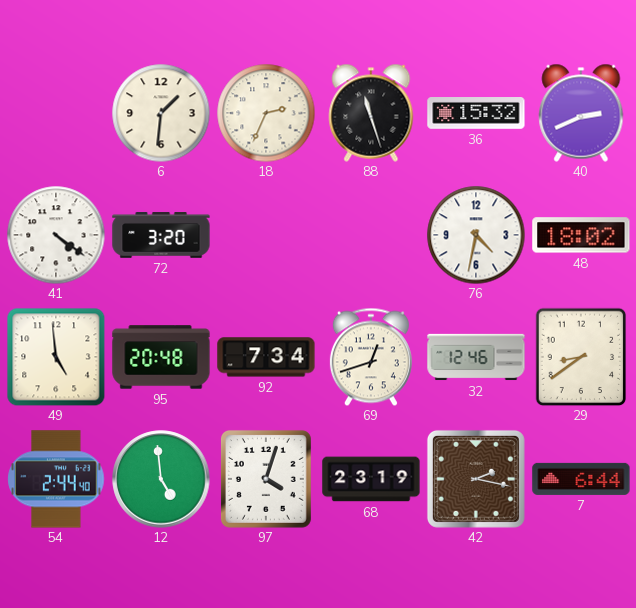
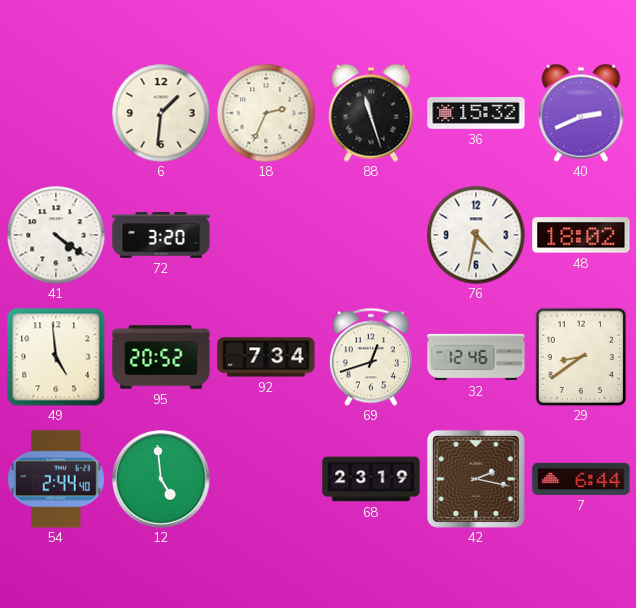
95: 20:48 -> 20:52
97: 4:03 -> none
